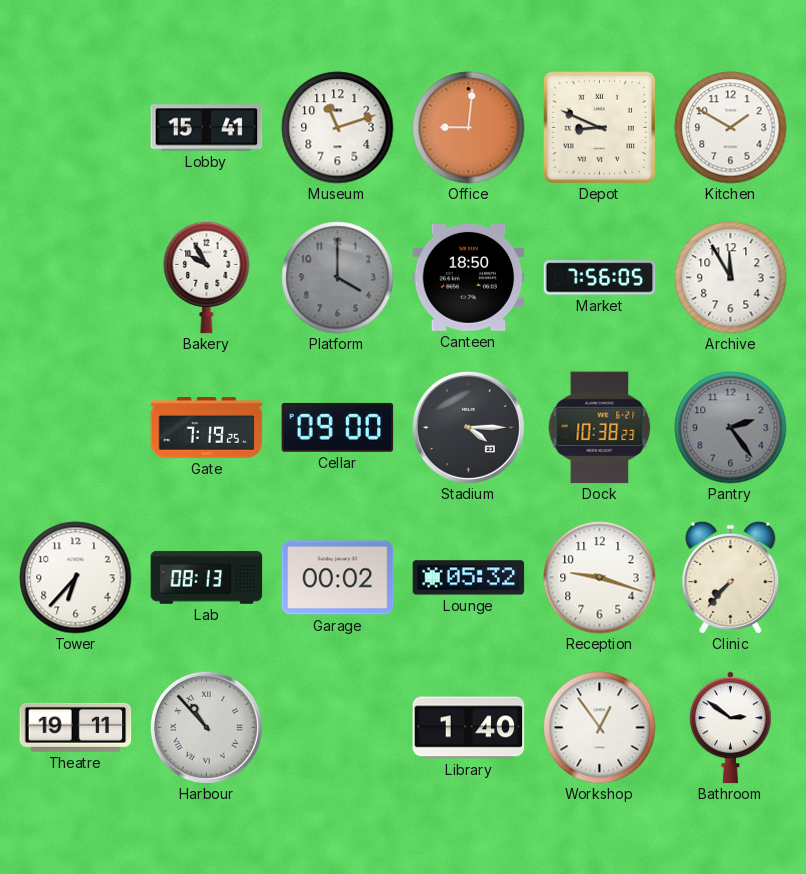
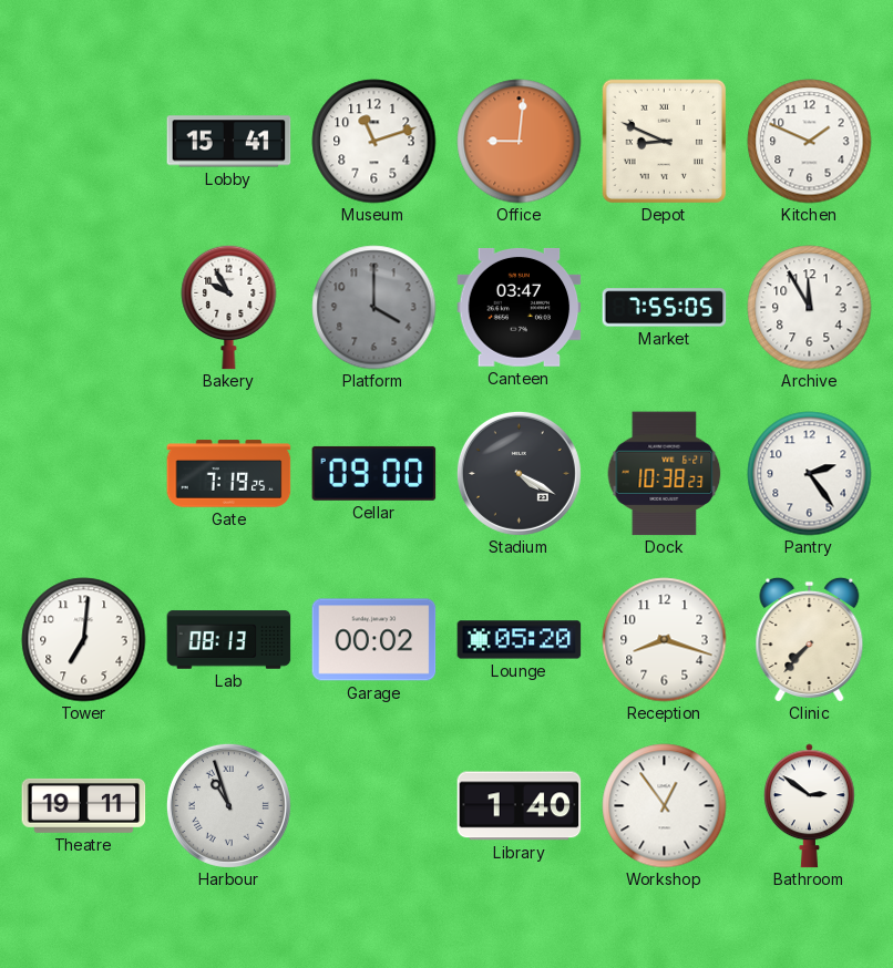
Kitchen: 1:50 -> 1:49
Canteen: 18:50 -> 03:47
Market: 7:56 -> 7:55
Stadium: 4:15 -> 4:20
Pantry dial: grey -> white
Tower: 6:37 -> 7:01
Lounge: 05:32 -> 05:20
Reception: 9:18 -> 8:18
Harbour: 10:53 -> 10:57
